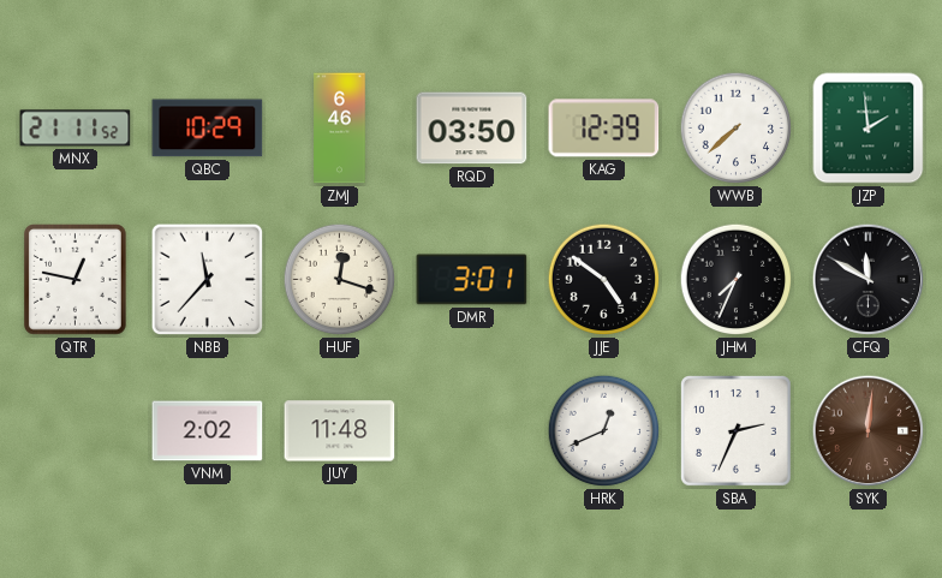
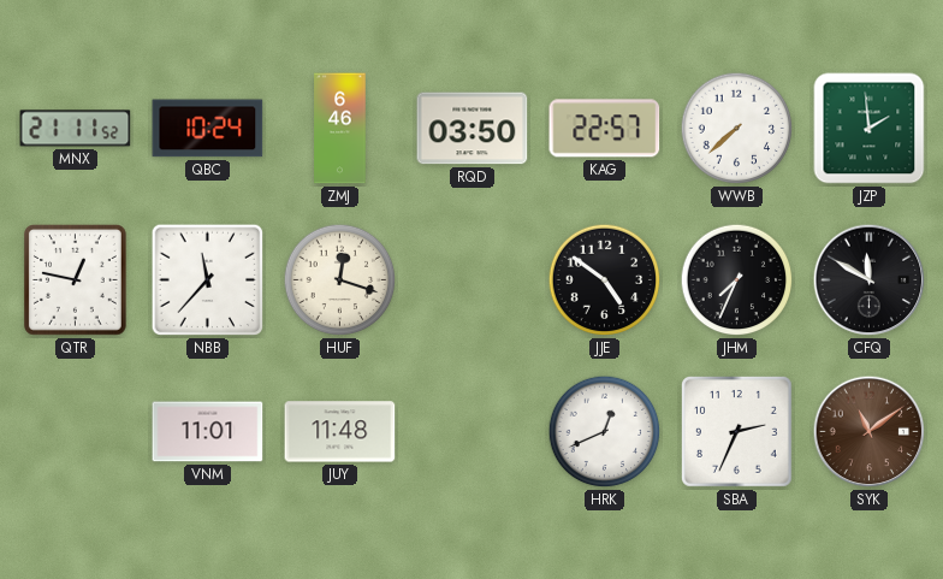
QBC: 10:29 -> 10:24
KAG: 12:39 -> 22:57
DMR: 3:01 -> none
VNM: 2:02 -> 11:01
SYK: 12:01 -> 11:09
